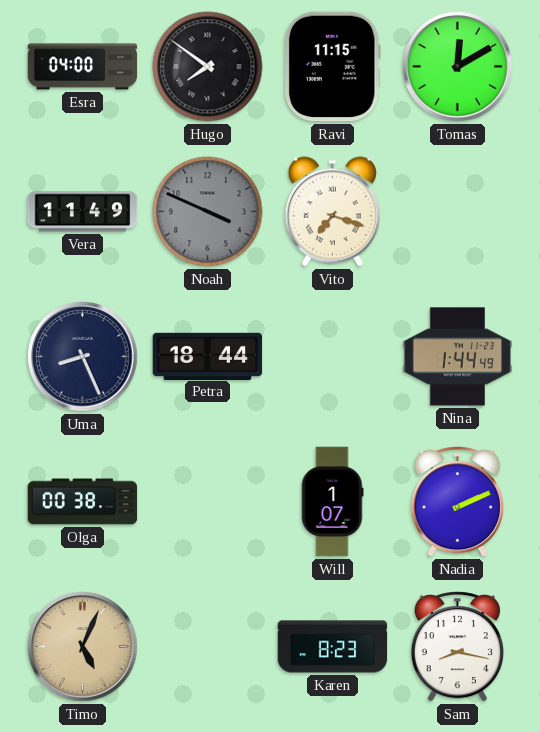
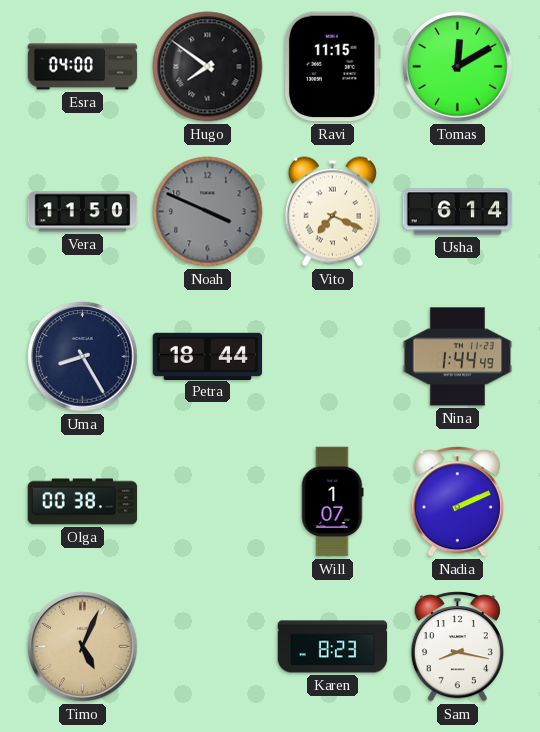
Vera: 11:49 -> 11:50
Vito: 7:18 -> 7:19
Usha: none -> 6:14
Uma: 8:26 -> 8:25
